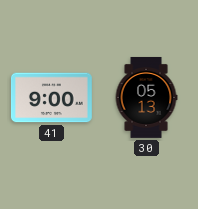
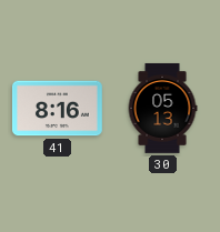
41: 9:00 -> 8:16
